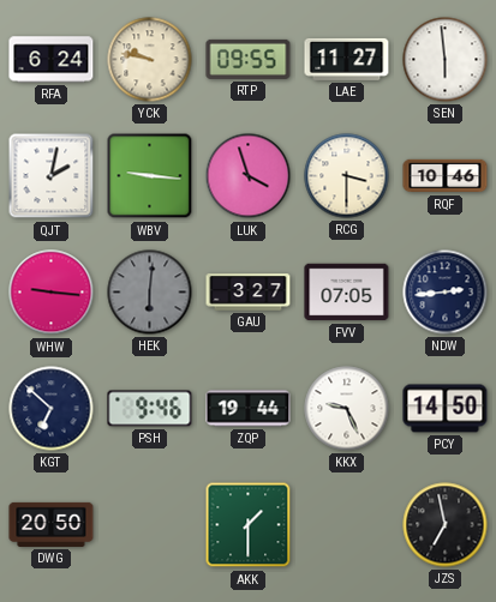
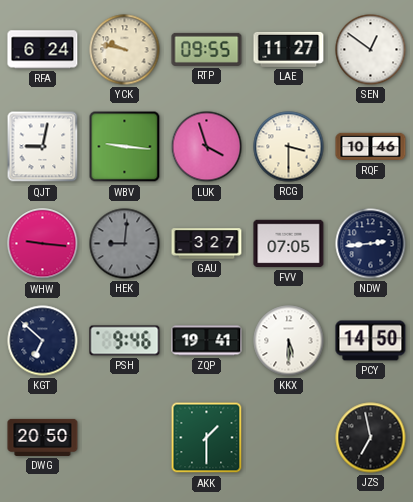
SEN: 5:59 -> 12:51
QJT: 2:02 -> 9:02
HEK: 6:01 -> 9:01
ZQP: 19:44 -> 19:41
KKX: 9:26 -> 5:30
